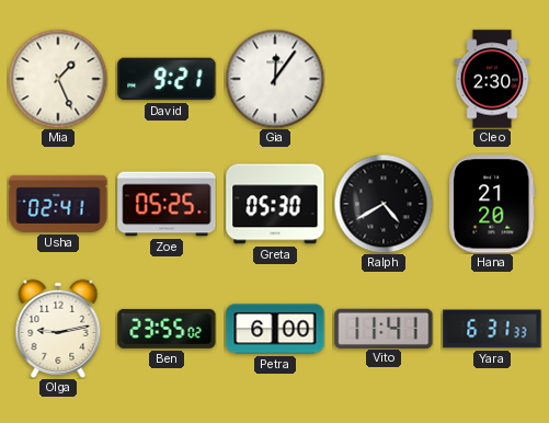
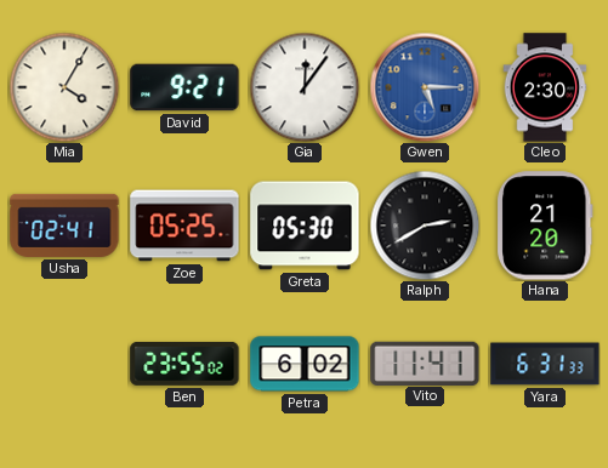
Mia: 1:26 -> 4:05
Gwen: none -> 5:15
Ralph: 4:40 -> 2:40
Olga: 9:13 -> none
Petra: 6:00 -> 6:02
